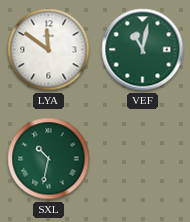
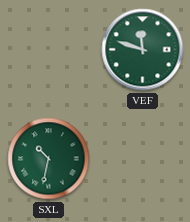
LYA: 11:51 -> none
VEF: 11:02 -> 11:48
